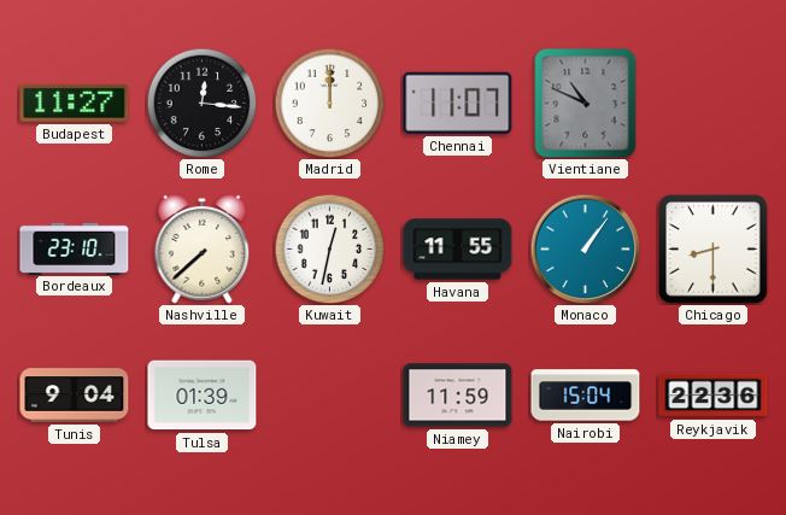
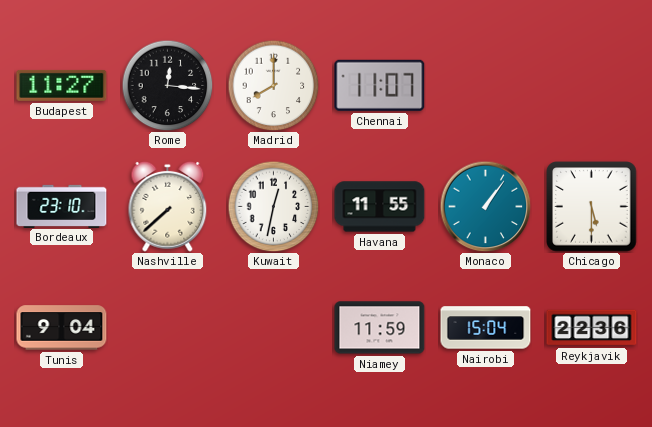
Madrid: 12:00 -> 8:00
Vientiane: 10:49 -> none
Chicago: 8:30 -> 5:30
Tulsa: 01:39 -> none
